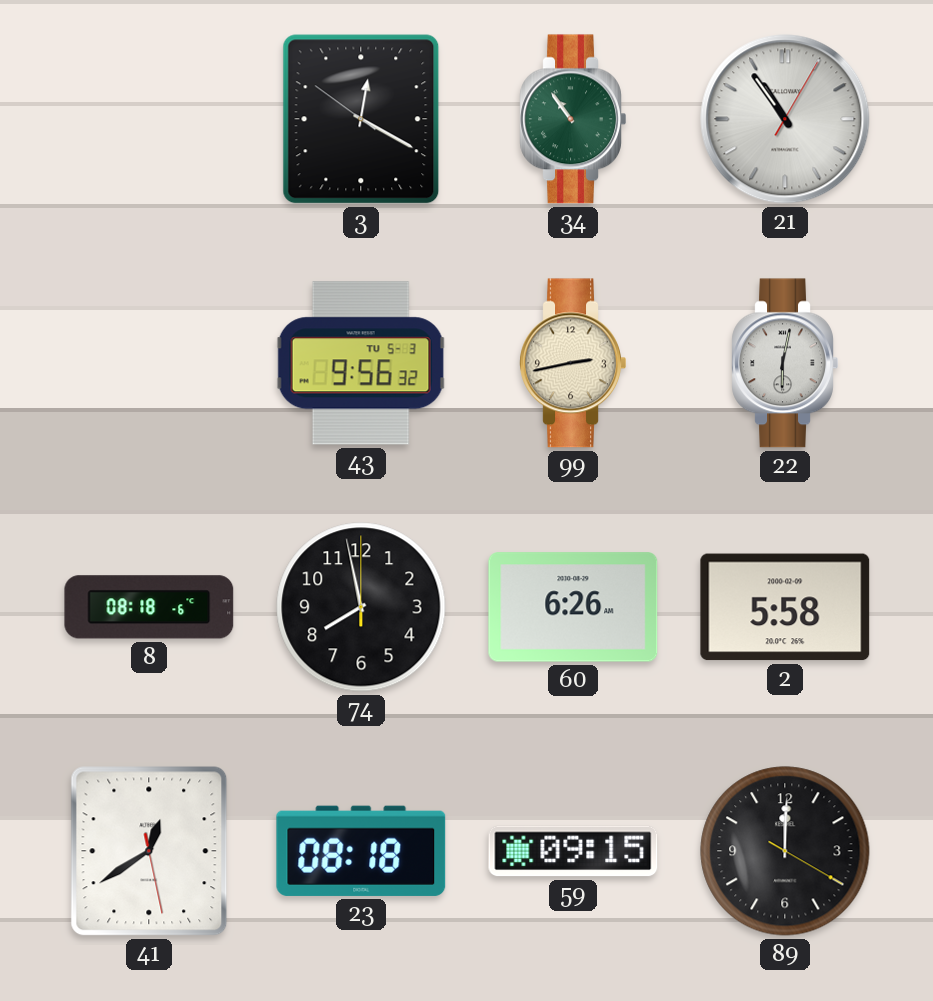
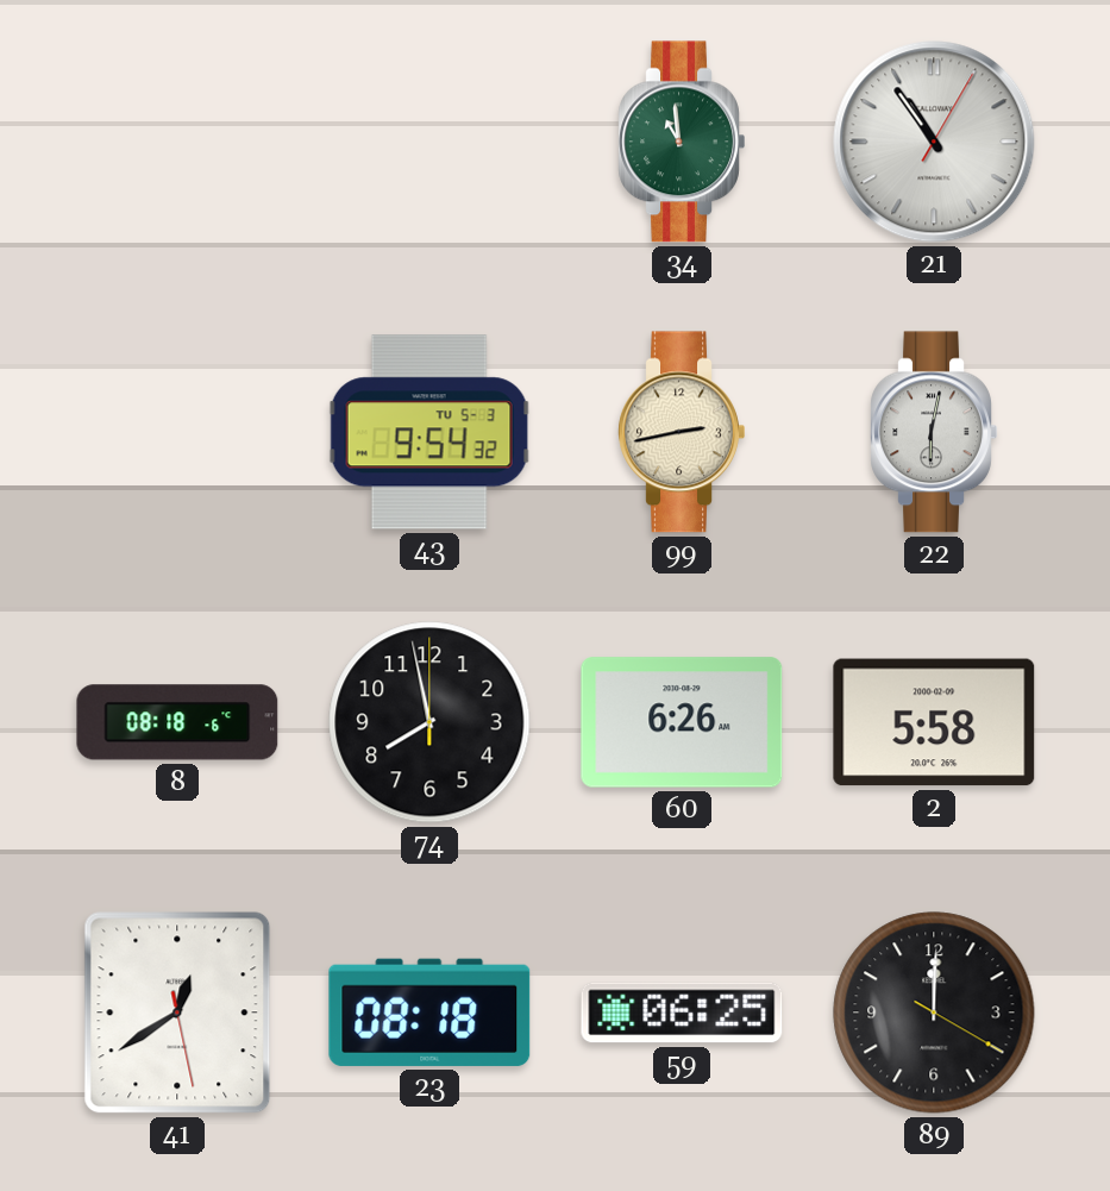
3: 12:19 -> none
34: 10:54 -> 10:59
43: 9:56 -> 9:54
59: 09:15 -> 06:25
